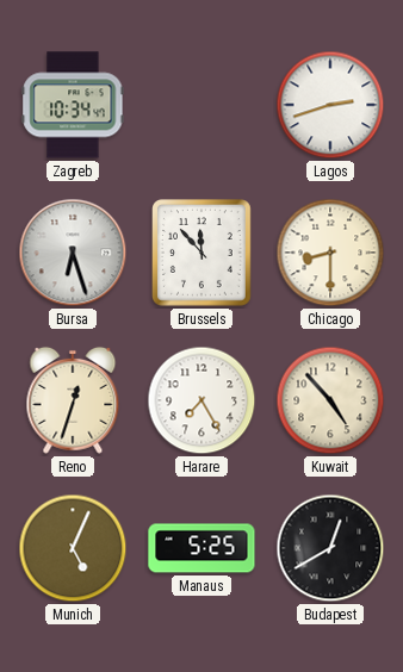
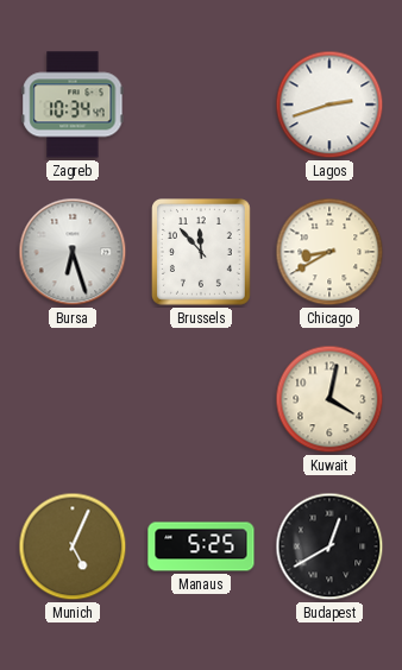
Chicago: 8:30 -> 8:40
Reno: 12:33 -> none
Harare: 7:25 -> none
Kuwait: 4:53 -> 4:02
